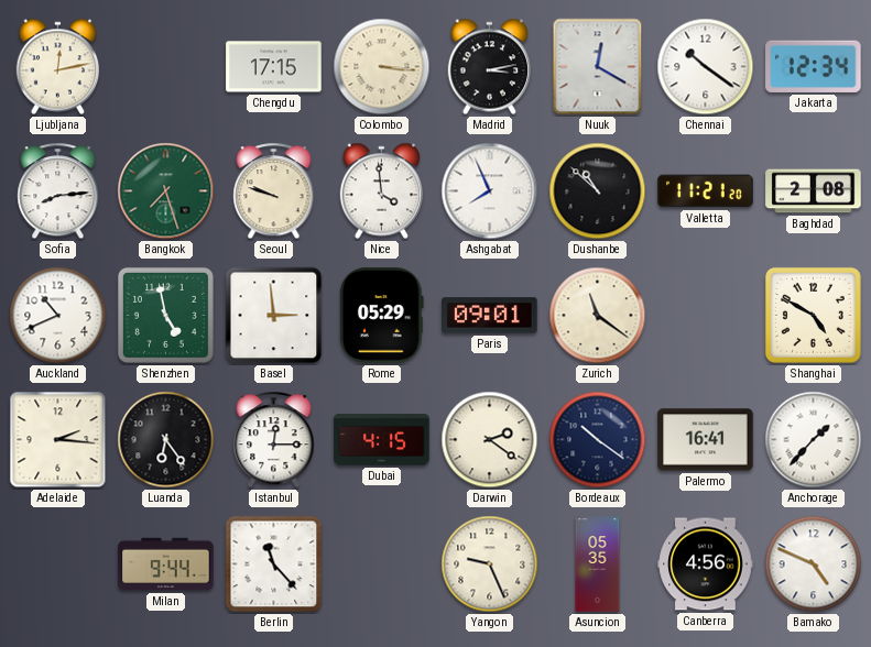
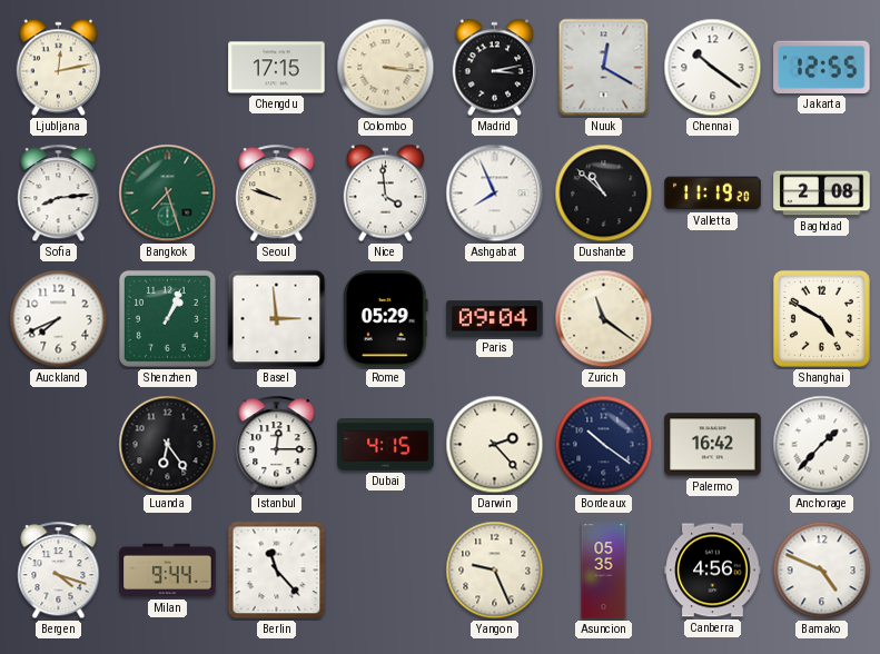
Jakarta: 12:34 -> 12:55
Valletta: 11:21 -> 11:19
Auckland: 10:41 -> 7:41
Shenzhen: 4:58 -> 1:04
Paris: 09:01 -> 09:04
Adelaide: 2:16 -> none
Darwin: 2:21 -> 2:23
Palermo: 16:41 -> 16:42
Bergen: none -> 4:18
